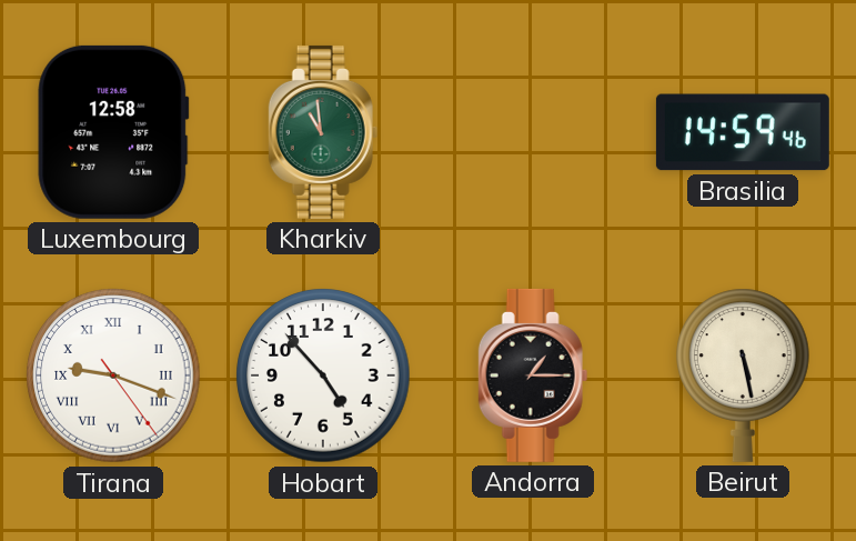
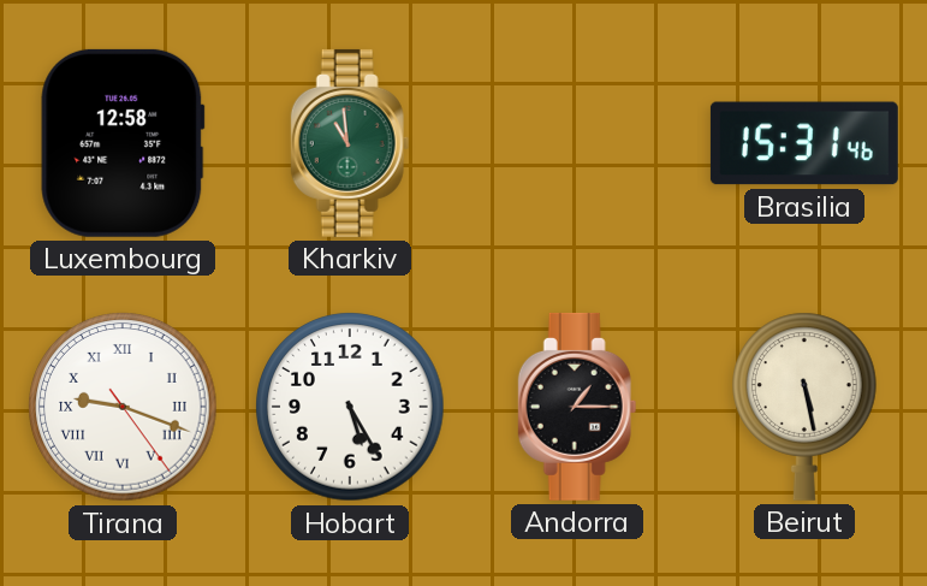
Brasilia: 14:59 -> 15:31
Hobart: 4:53 -> 5:25
